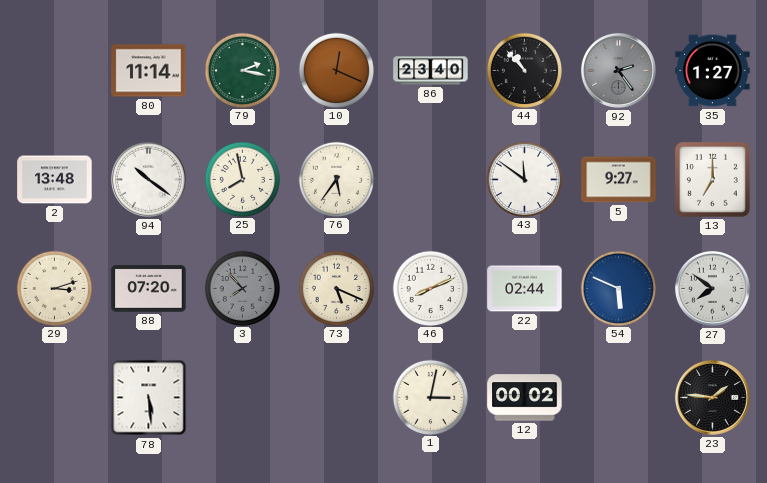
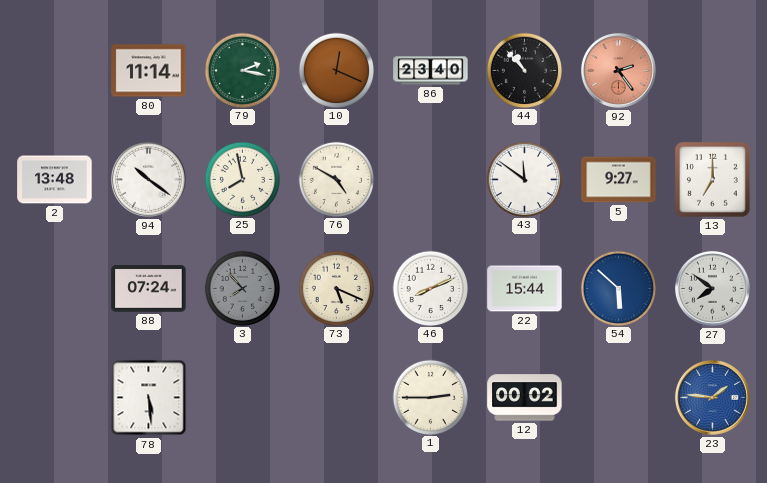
92 dial: grey -> salmon
35: 1:27 -> none
76: 5:36 -> 4:50
29: 3:12 -> none
88: 07:20 -> 07:24
22: 02:44 -> 15:44
54: 5:49 -> 5:52
1: 3:02 -> 2:45
23 dial: black -> blue
